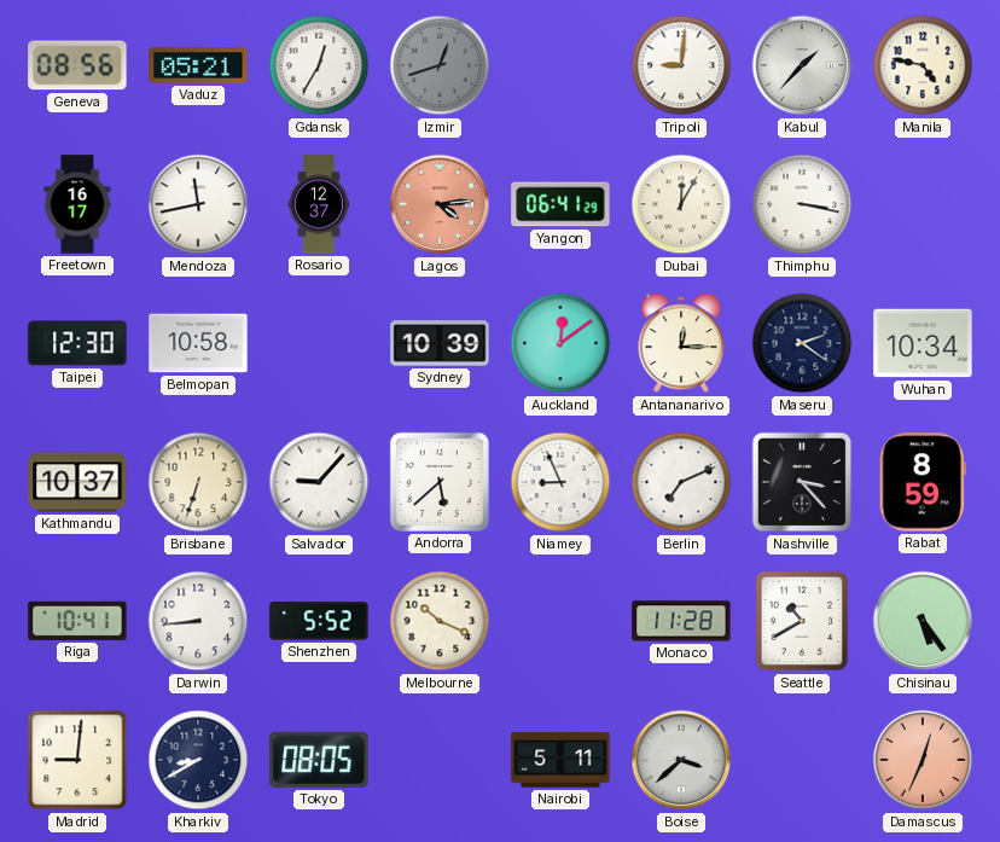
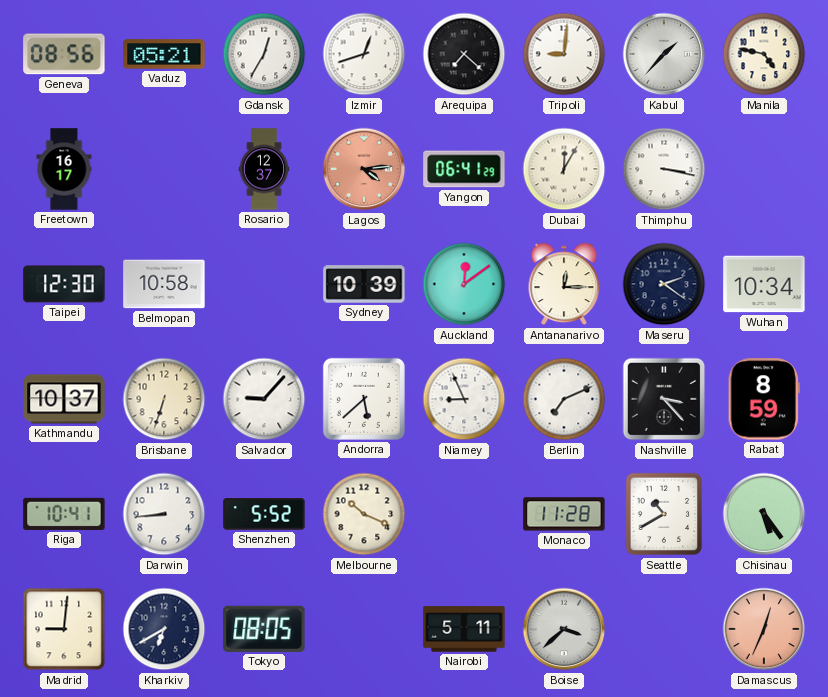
Izmir dial: grey -> white
Arequipa: none -> 7:22
Mendoza: 11:43 -> none
Kharkiv: 8:40 -> 6:40
